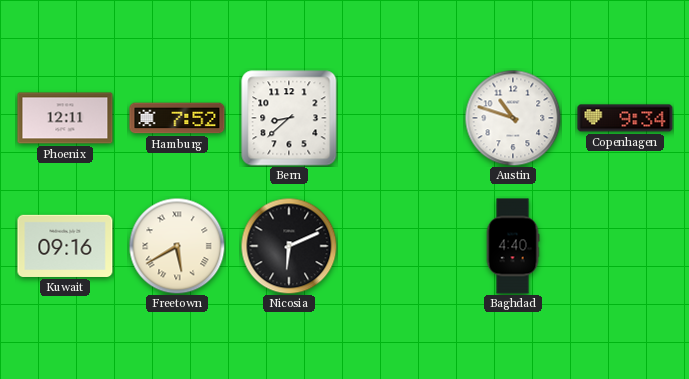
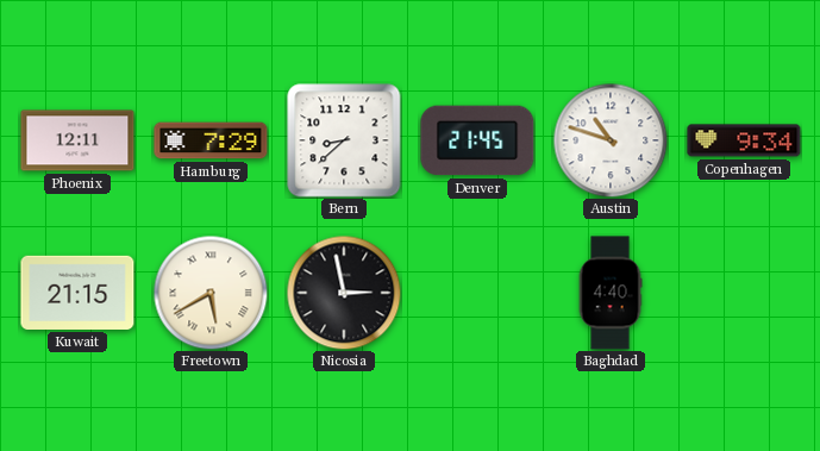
Hamburg: 7:52 -> 7:29
Denver: none -> 21:45
Kuwait: 09:16 -> 21:15
Nicosia: 6:11 -> 2:58
